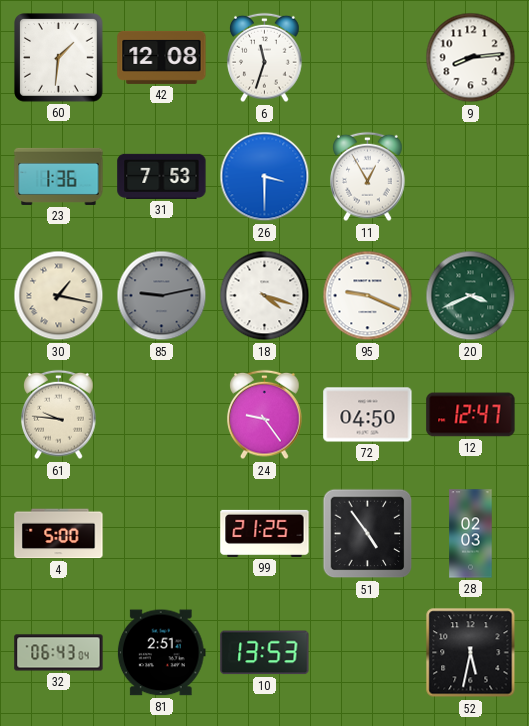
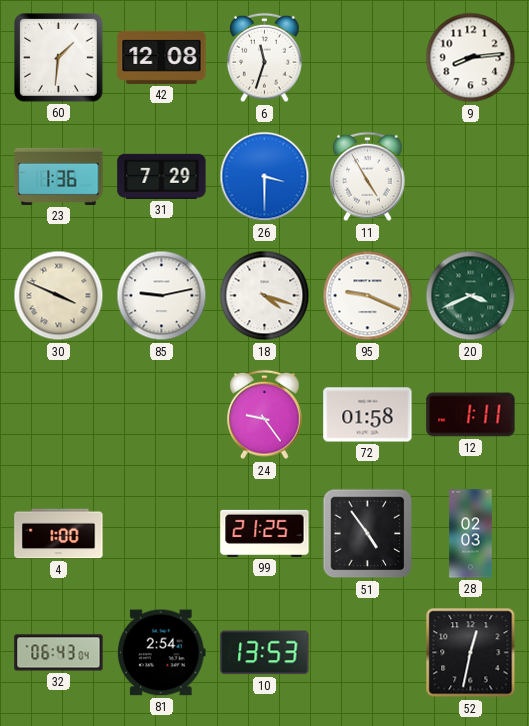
31: 7:53 -> 7:29
11: 12:55 -> 4:55
30: 1:17 -> 3:49
85 dial: grey -> white
61: 9:46 -> none
72: 04:50 -> 01:58
12: 12:47 -> 1:11
4: 5:00 -> 1:00
81: 2:51 -> 2:54
52: 5:32 -> 12:32
